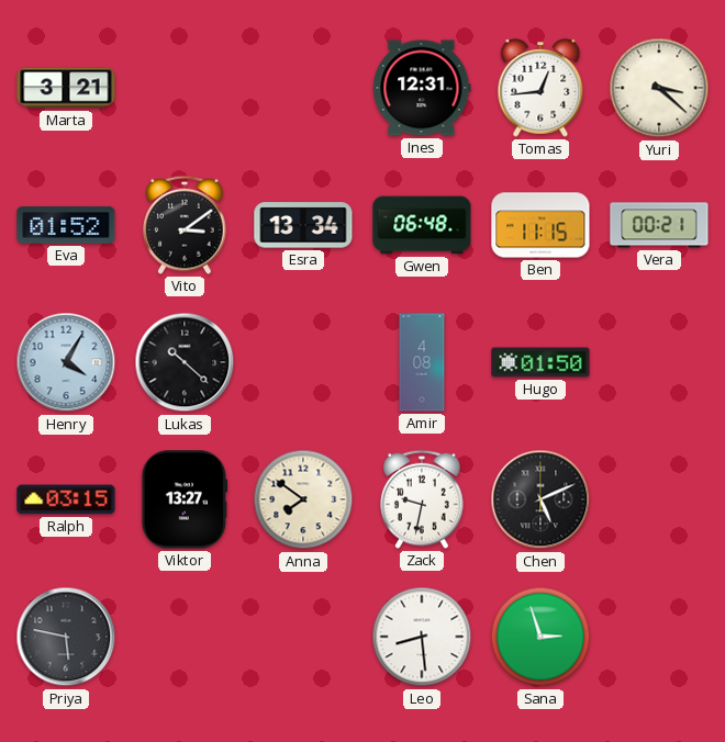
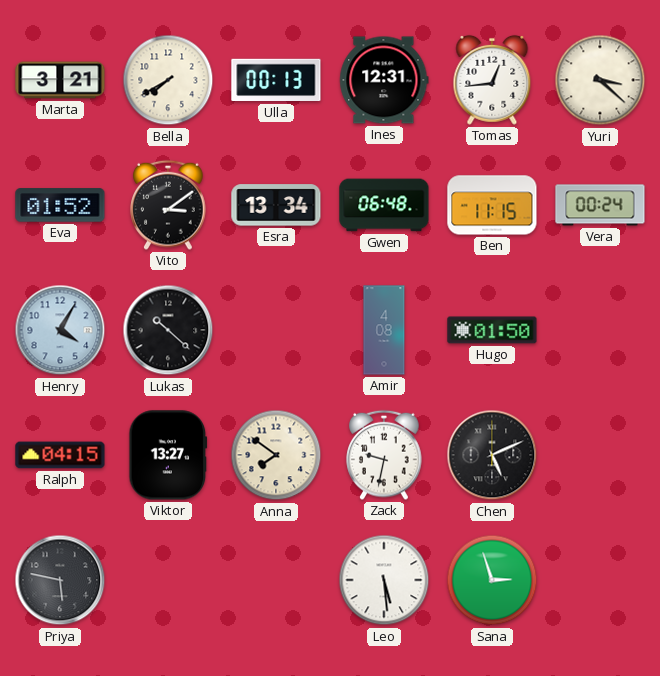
Bella: none -> 7:40
Ulla: none -> 00:13
Vera: 00:21 -> 00:24
Ralph: 03:15 -> 04:15
Leo: 8:29 -> 5:29
